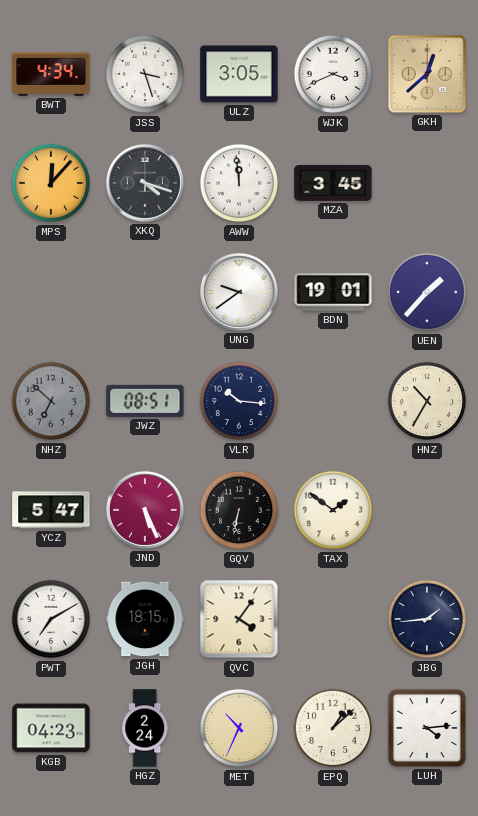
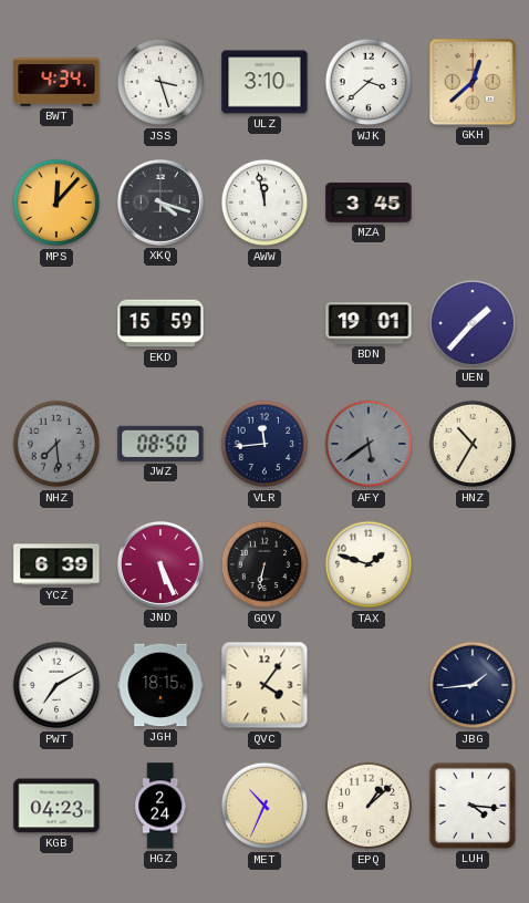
ULZ: 3:05 -> 3:10
WJK: 3:41 -> 3:38
AWW: 11:59 -> 11:58
EKD: none -> 15:59
UNG: 9:39 -> none
NHZ: 6:52 -> 7:29
JWZ: 08:51 -> 08:50
VLR: 10:16 -> 11:44
AFY: none -> 5:39
YCZ: 5:47 -> 6:39
TAX: 1:51 -> 1:48
LUH: 4:14 -> 4:16
